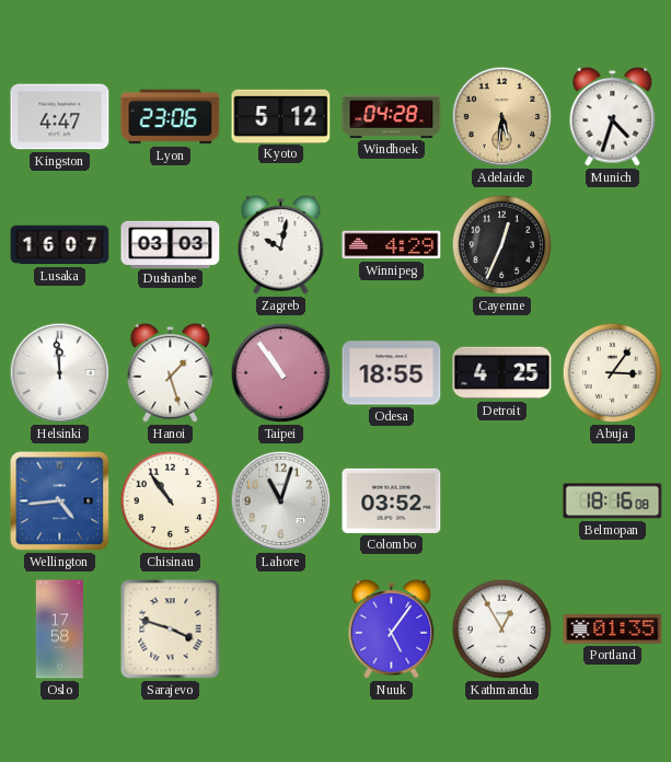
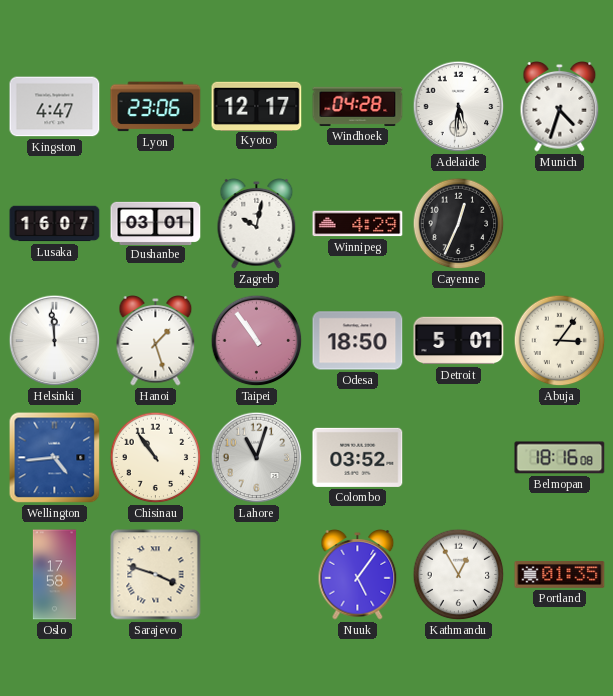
Kyoto: 5:12 -> 12:17
Adelaide dial: champagne -> white
Dushanbe: 03:03 -> 03:01
Odesa: 18:55 -> 18:50
Detroit: 4:25 -> 5:01
